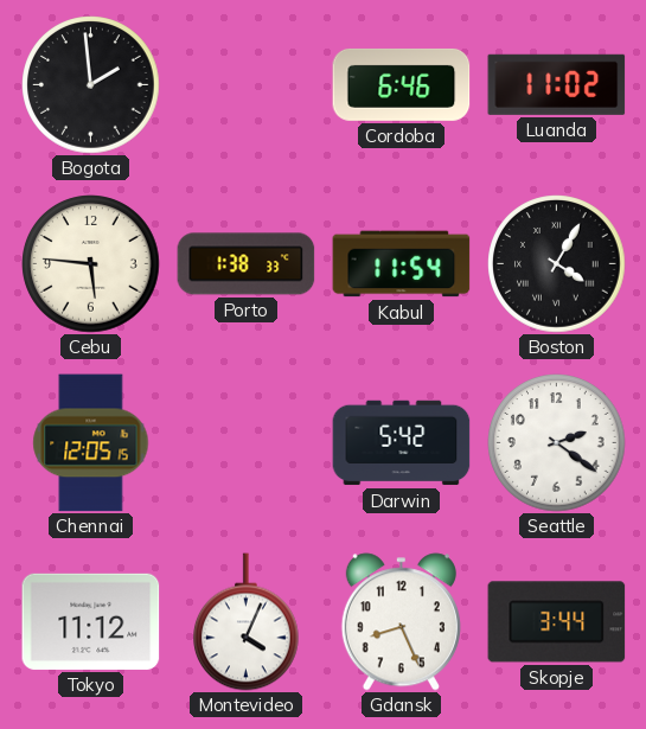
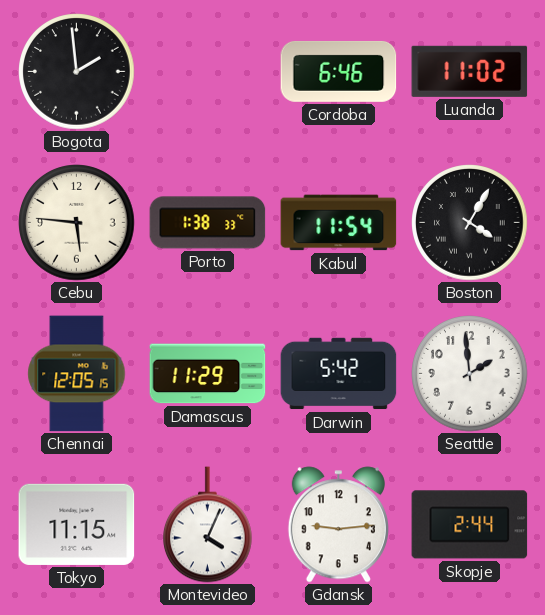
Damascus: none -> 11:29
Seattle: 2:21 -> 1:59
Tokyo: 11:12 -> 11:15
Gdansk: 8:26 -> 9:14
Skopje: 3:44 -> 2:44
